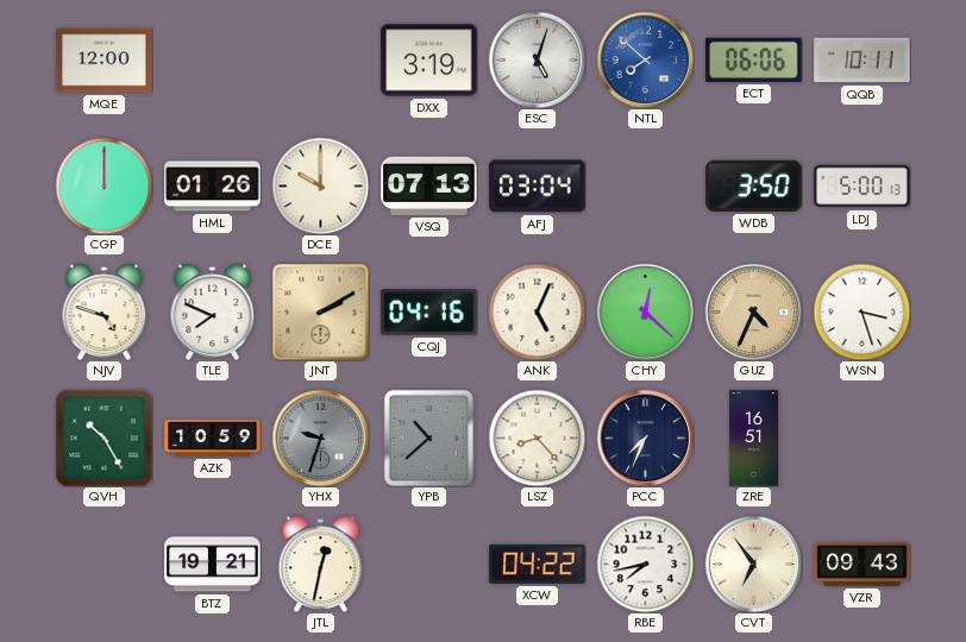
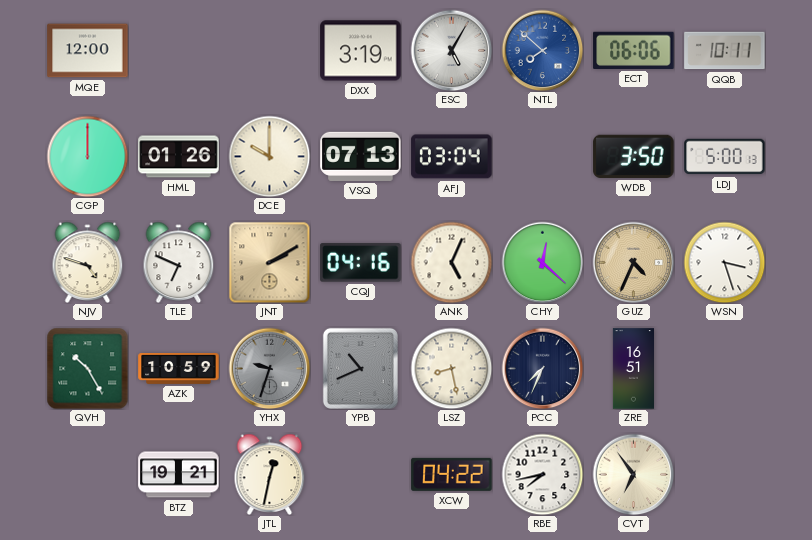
ESC: 5:03 -> 5:05
TLE: 7:49 -> 6:49
YPB: 10:38 -> 10:41
LSZ: 8:23 -> 8:28
VZR: 09:43 -> none
